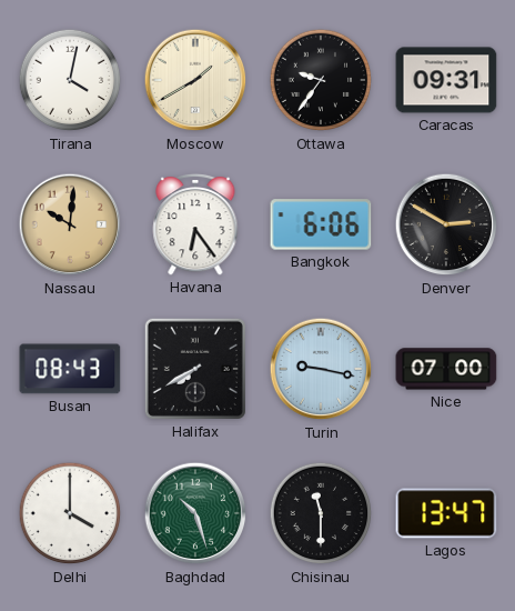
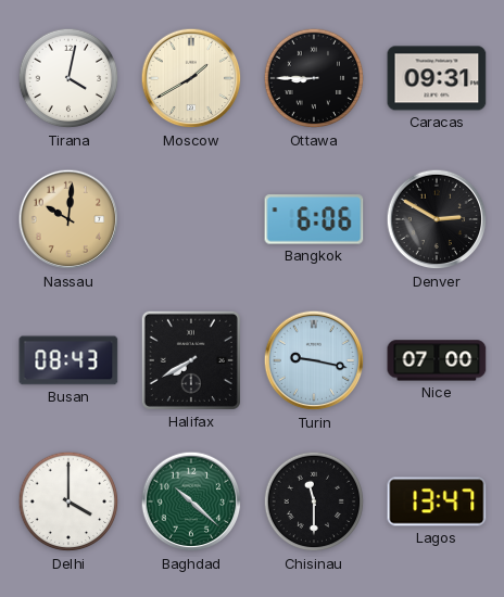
Ottawa: 9:36 -> 8:45
Havana: 6:24 -> none
Baghdad: 10:27 -> 10:22
